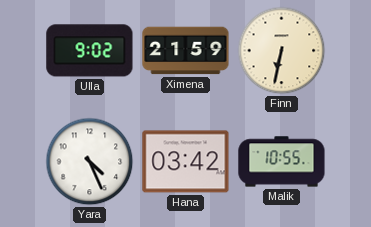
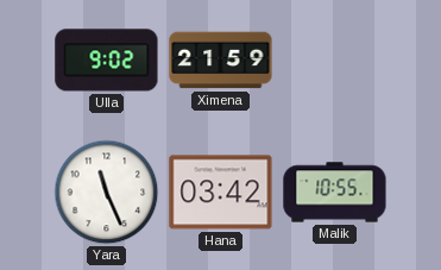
Finn: 6:32 -> none
Yara: 4:26 -> 11:26
